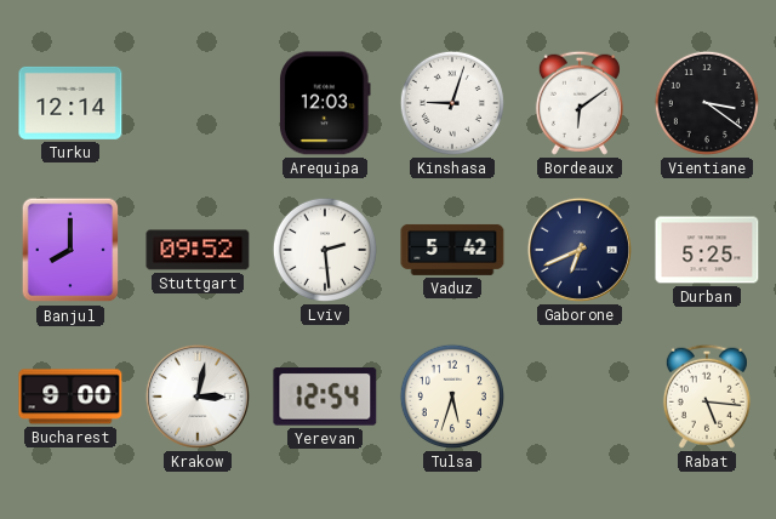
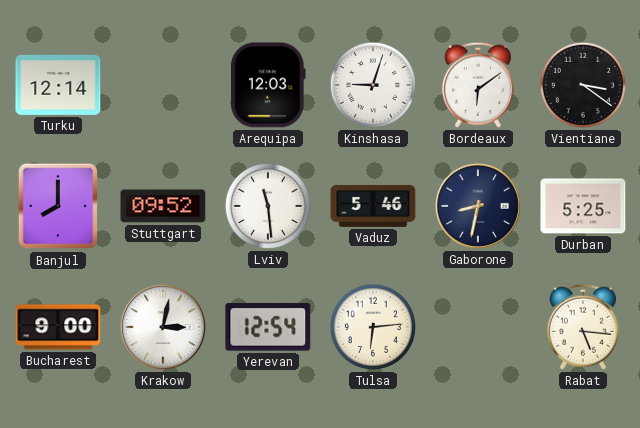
Lviv: 2:29 -> 11:29
Vaduz: 5:42 -> 5:46
Gaborone: 6:41 -> 8:32
Tulsa: 5:33 -> 6:14
